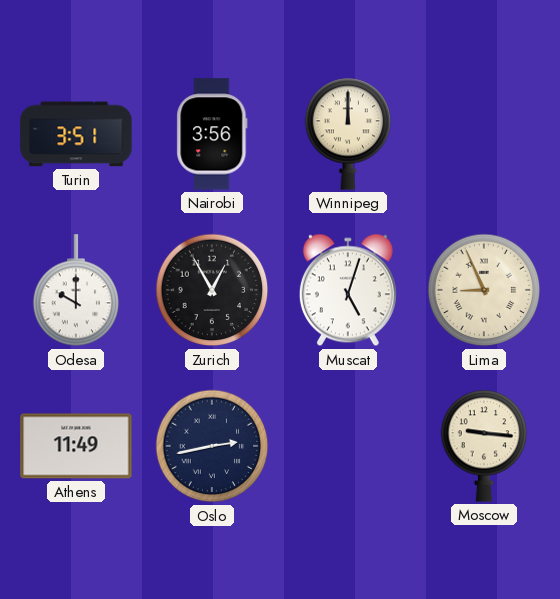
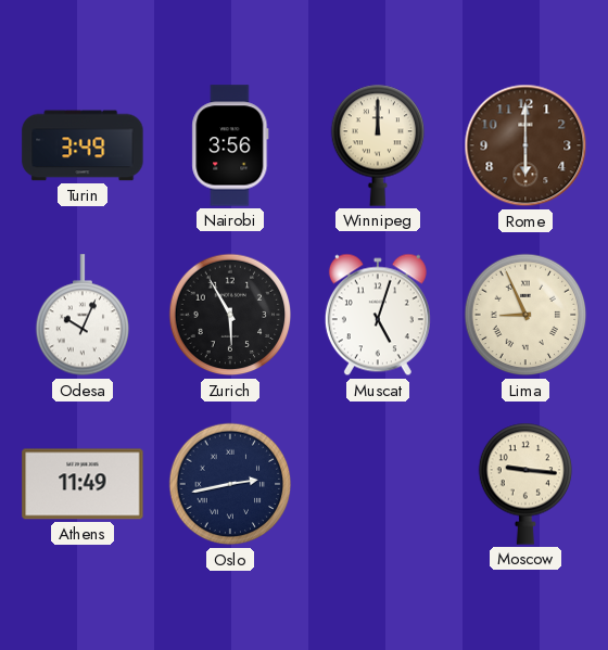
Turin: 3:51 -> 3:49
Rome: none -> 6:00
Odesa: 10:00 -> 10:04
Zurich: 12:55 -> 5:55
